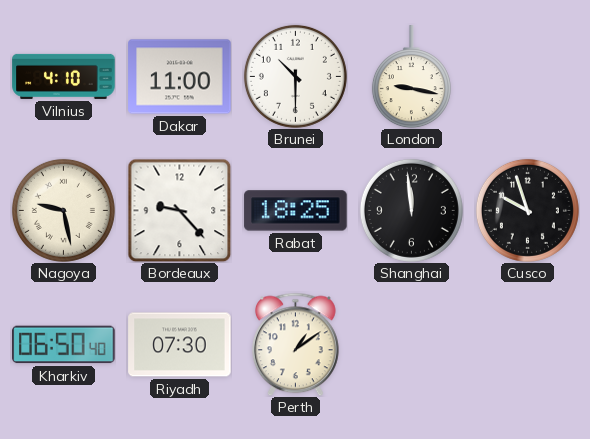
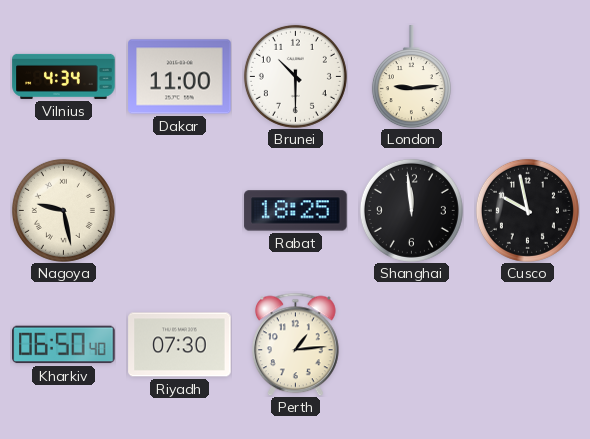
Vilnius: 4:10 -> 4:34
London: 9:17 -> 9:14
Bordeaux: 9:23 -> none
Cusco: 9:57 -> 9:58
Perth: 1:09 -> 1:14
